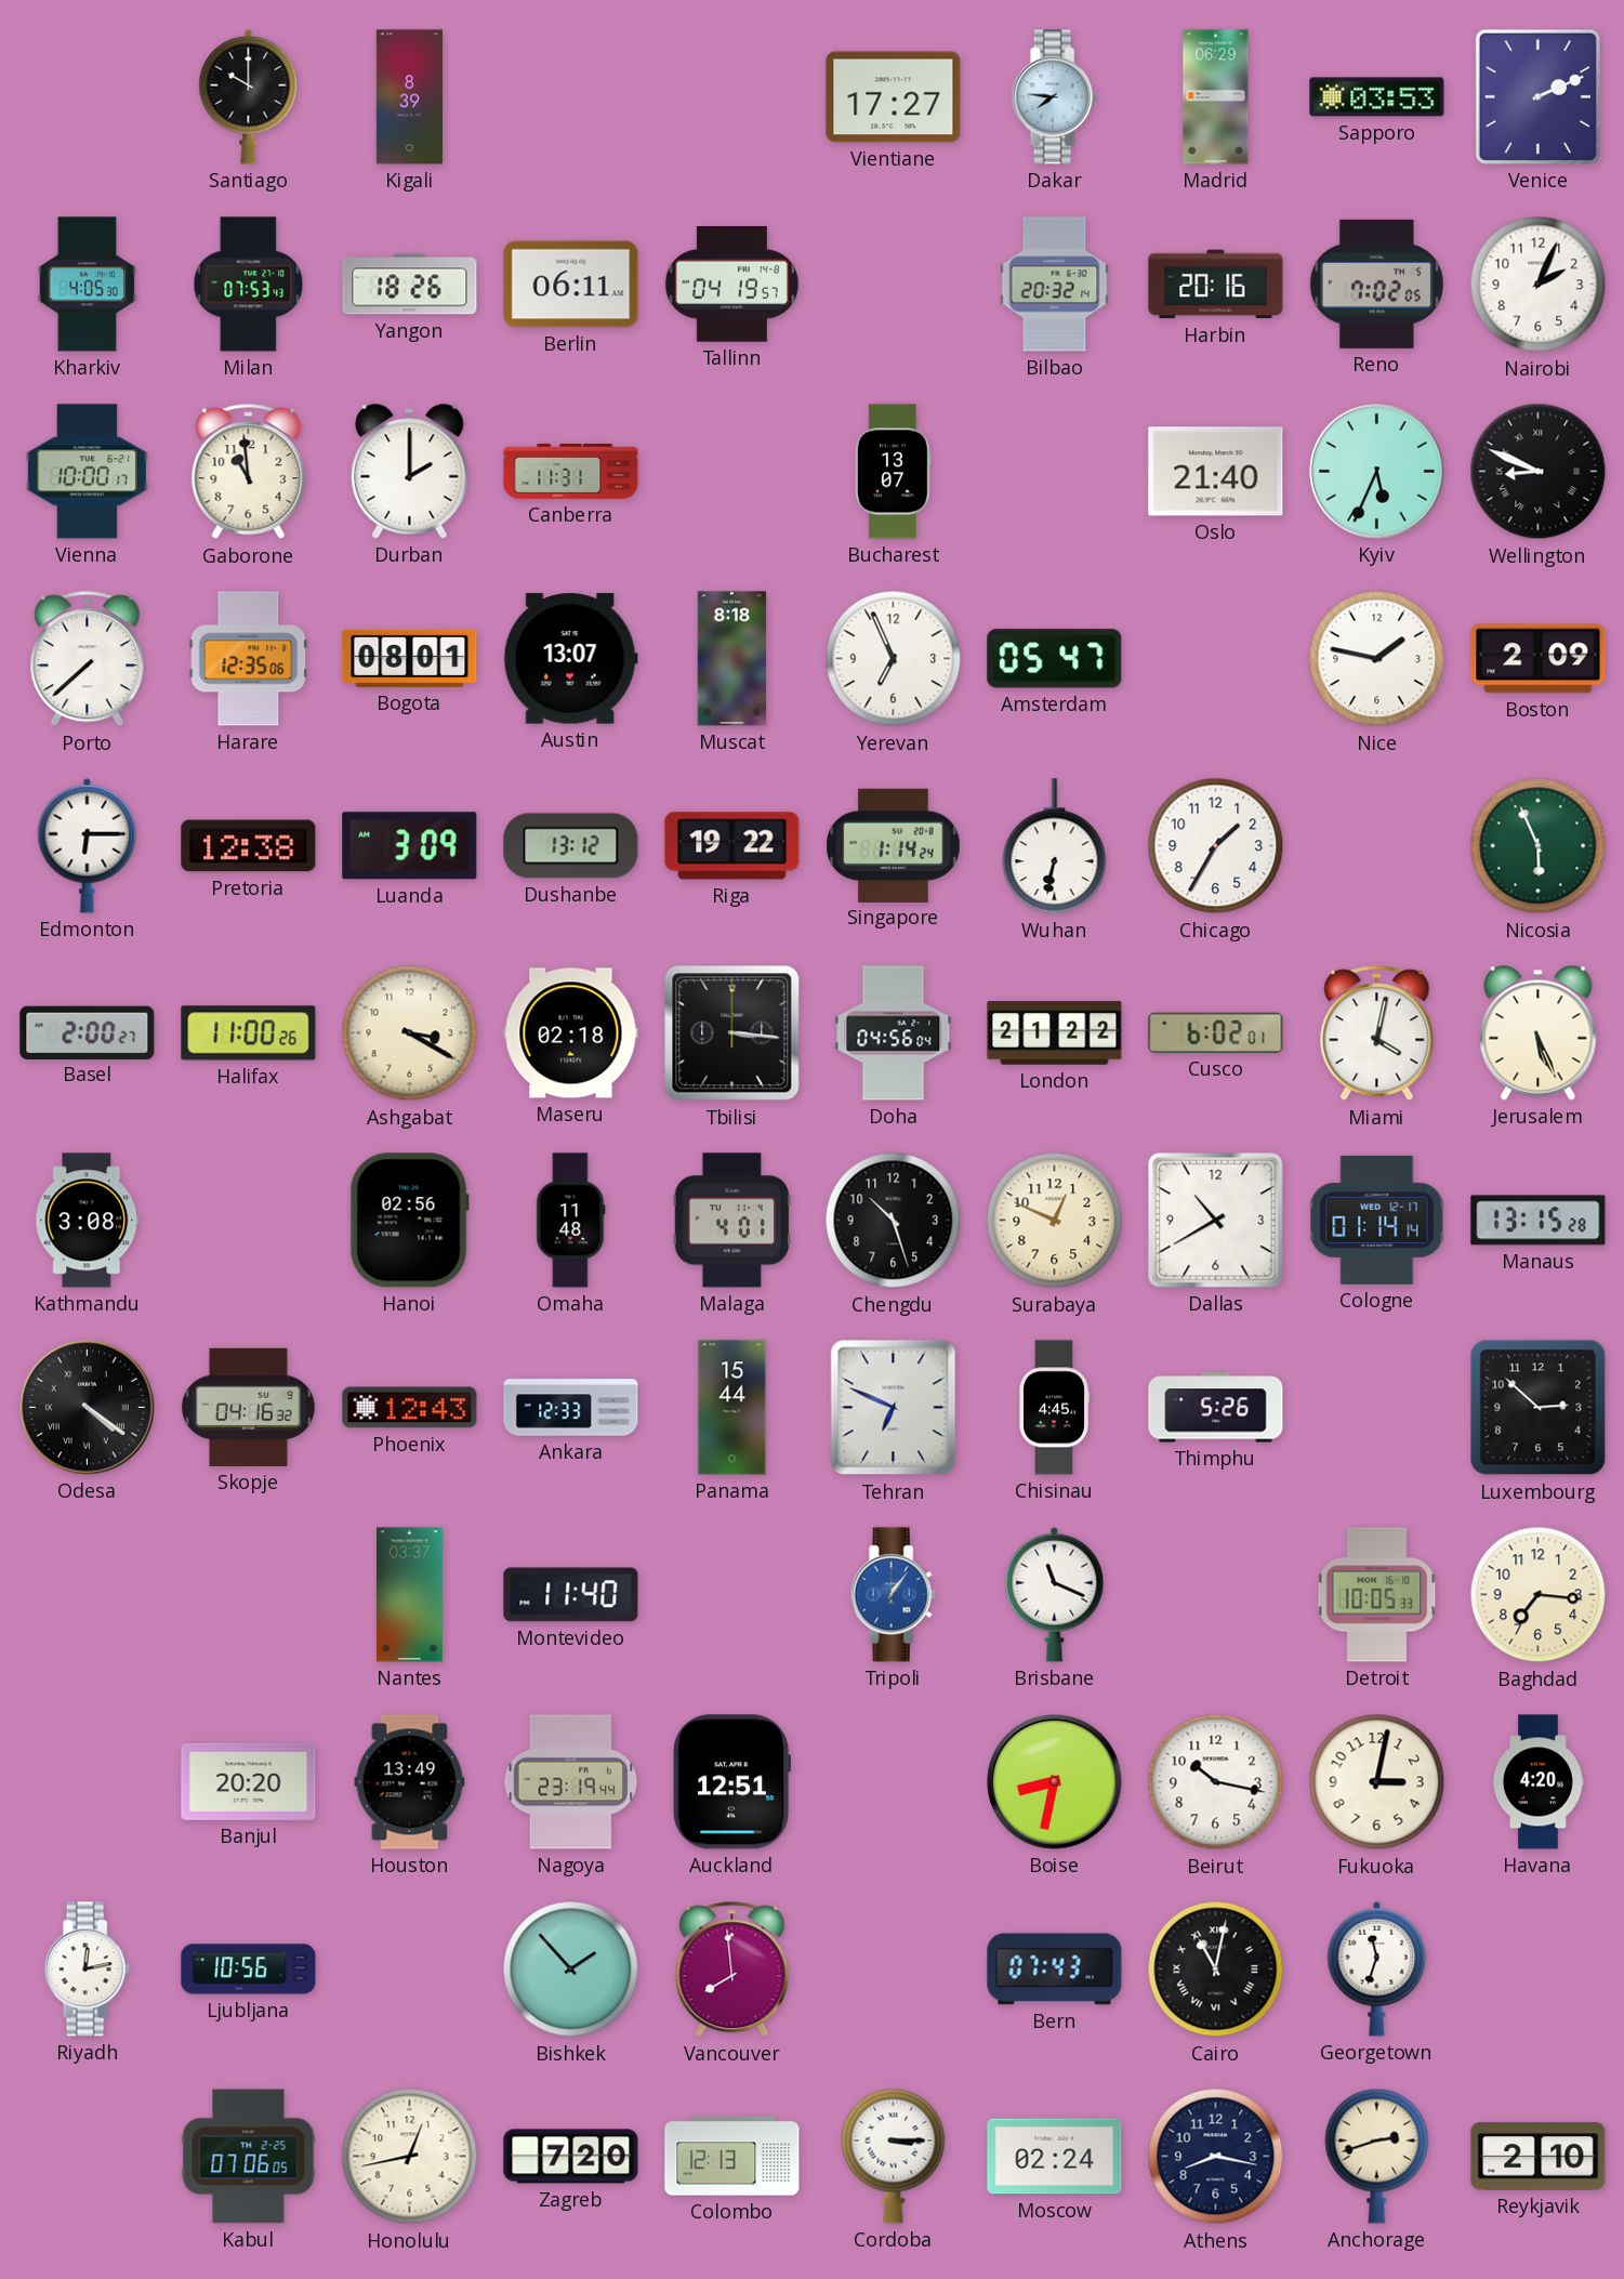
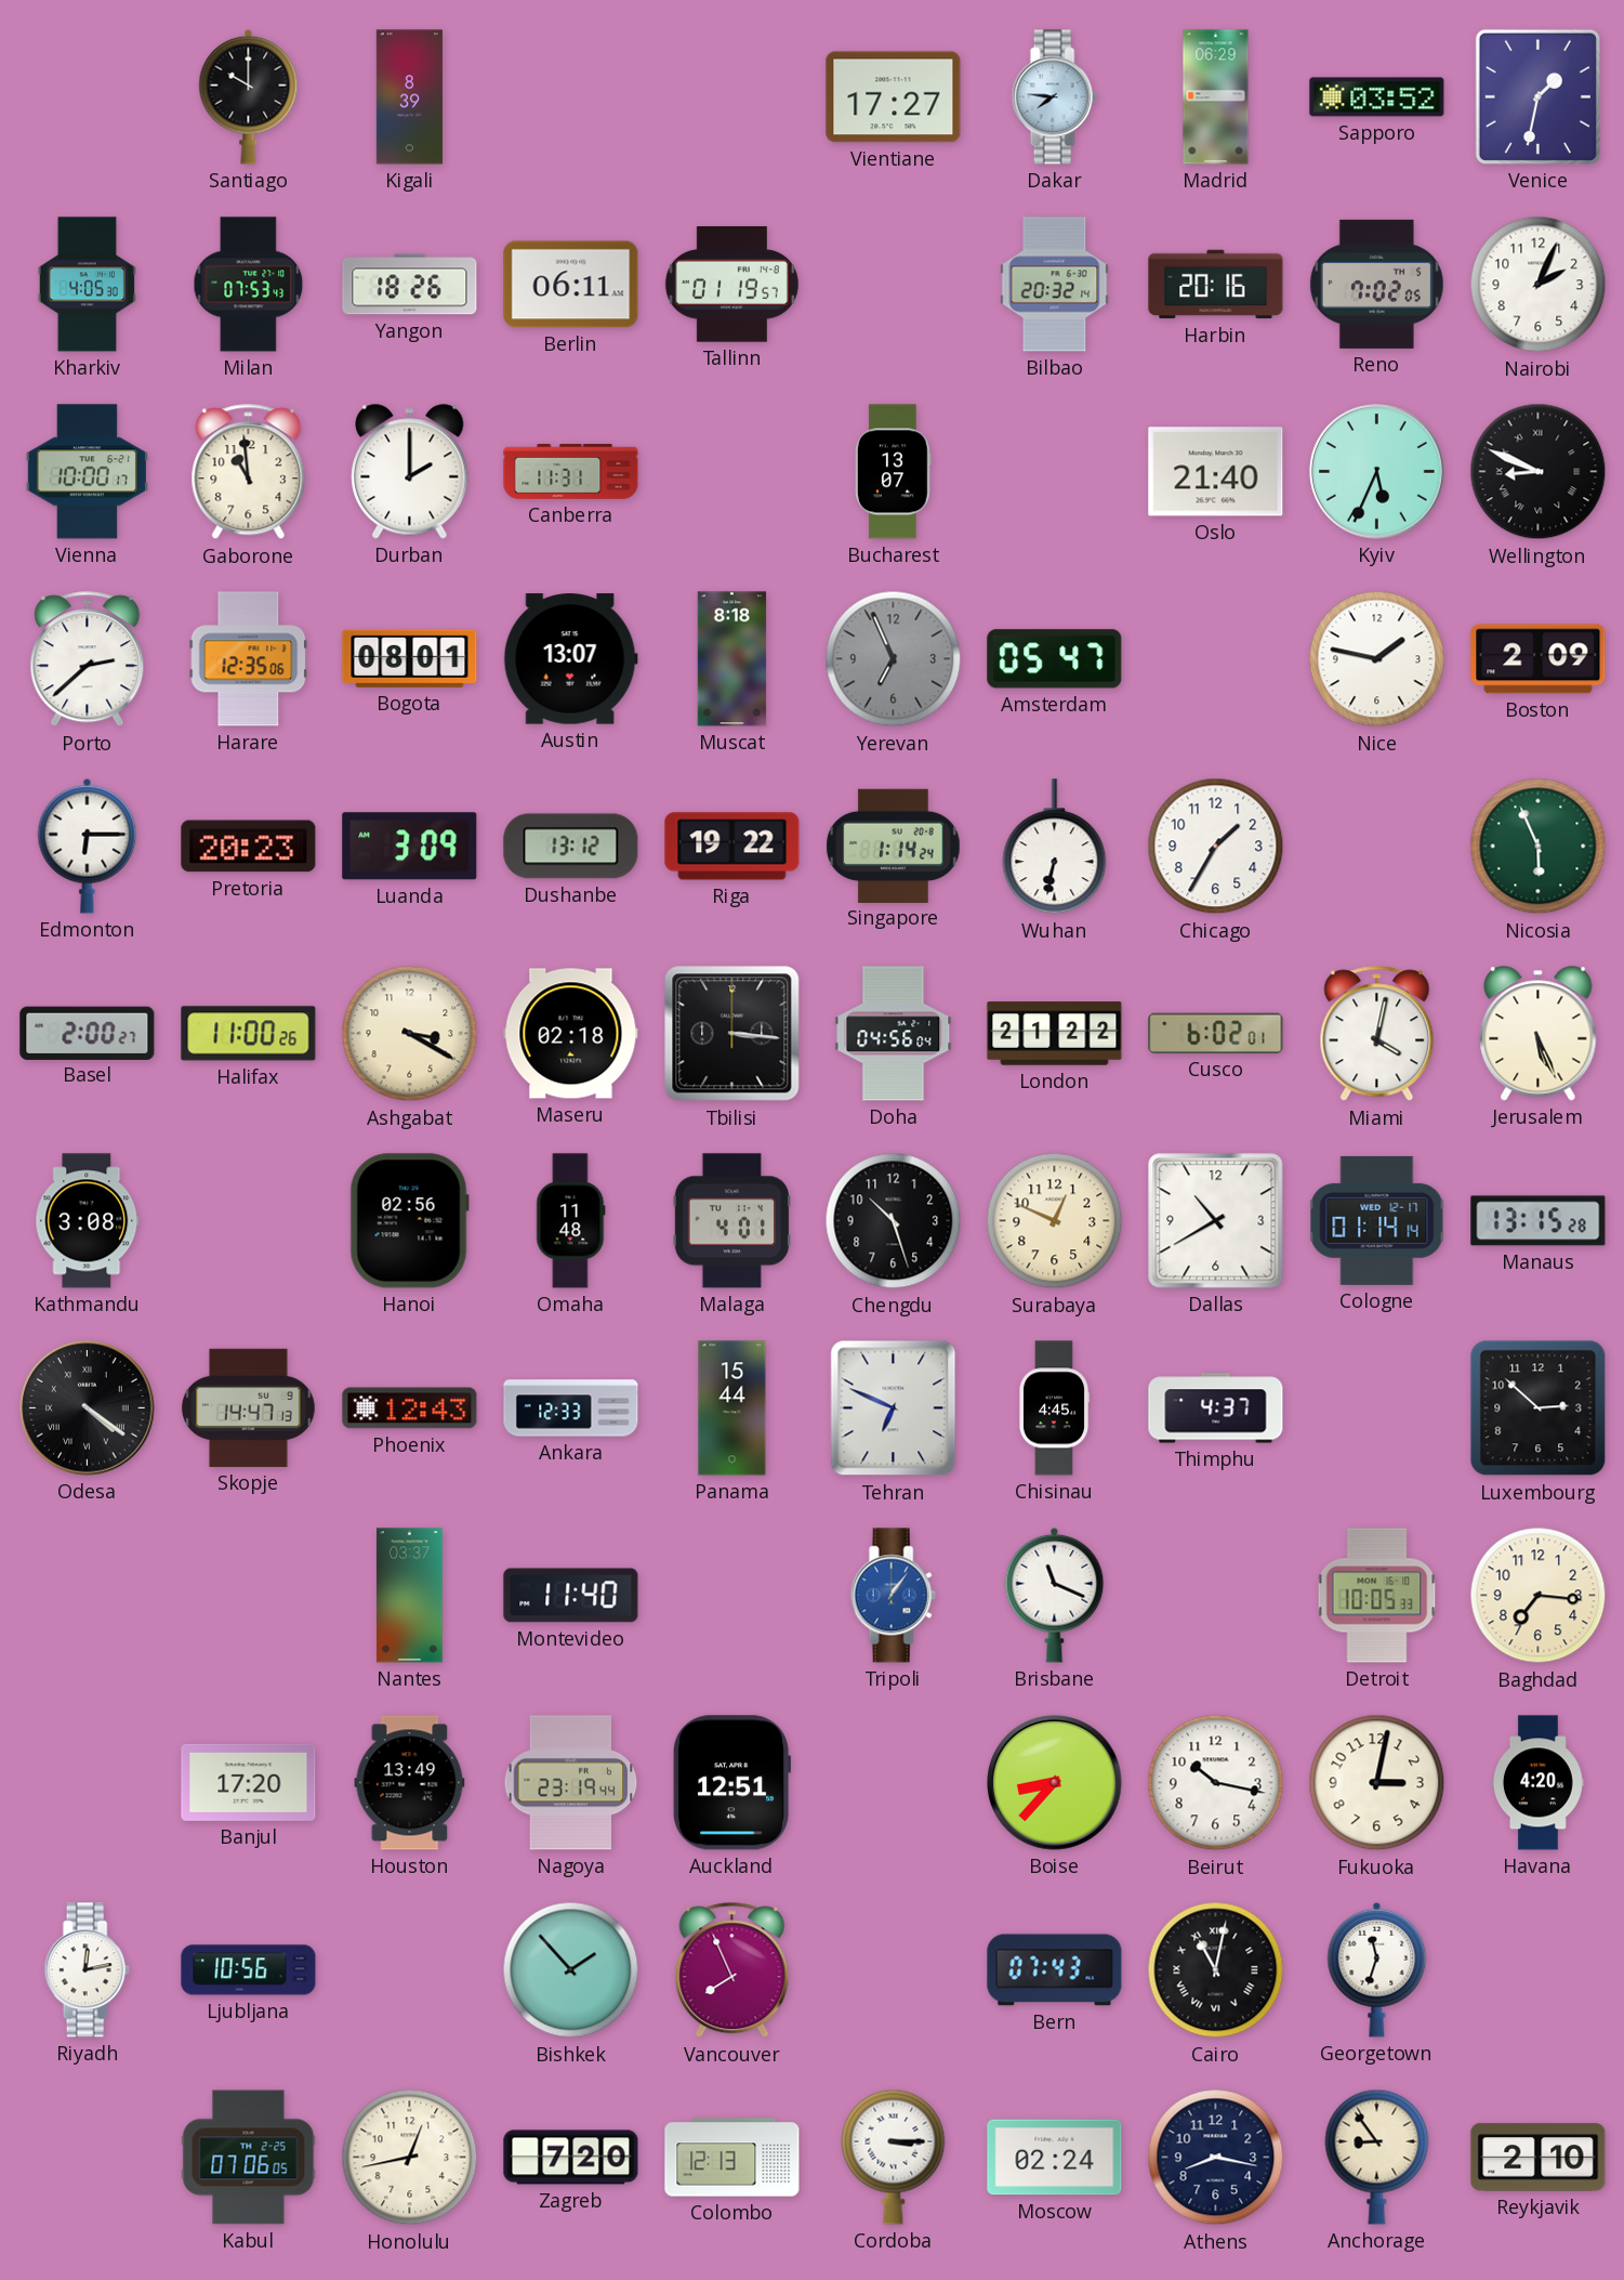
Sapporo: 03:53 -> 03:52
Venice: 2:11 -> 1:32
Tallinn: 04:19 -> 01:19
Porto: 7:38 -> 2:38
Yerevan dial: white -> grey
Pretoria: 12:38 -> 20:23
Skopje: 04:16 -> 14:47
Thimphu: 5:26 -> 4:37
Banjul: 20:20 -> 17:20
Boise: 8:32 -> 8:37
Vancouver: 7:59 -> 7:56
Anchorage: 2:42 -> 8:54
